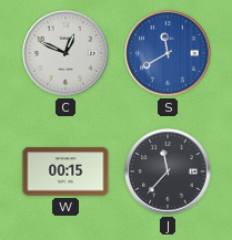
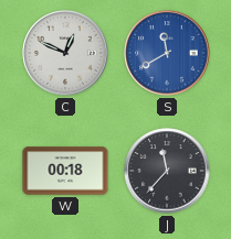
W: 00:15 -> 00:18
